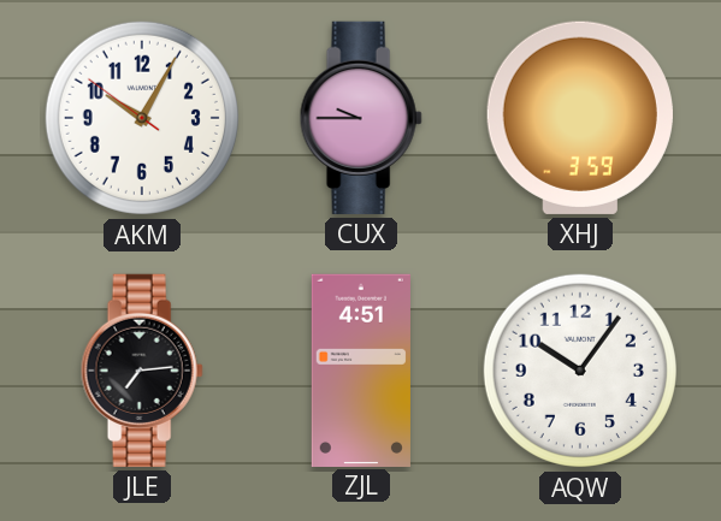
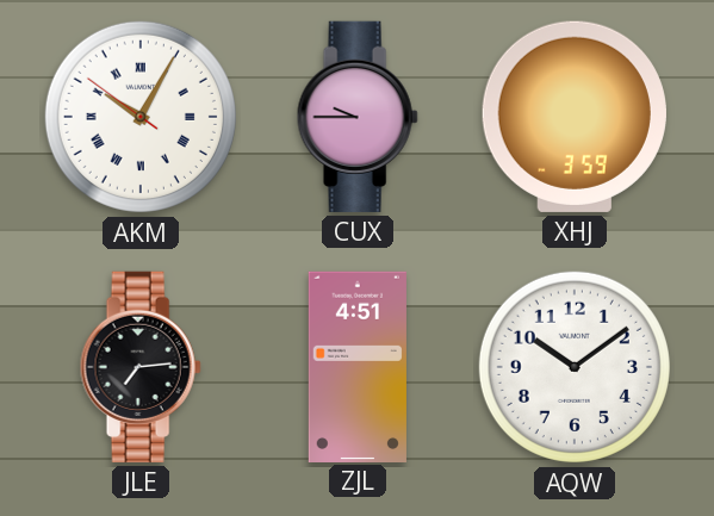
AKM numerals: Arabic -> Roman
AQW: 10:06 -> 10:09
